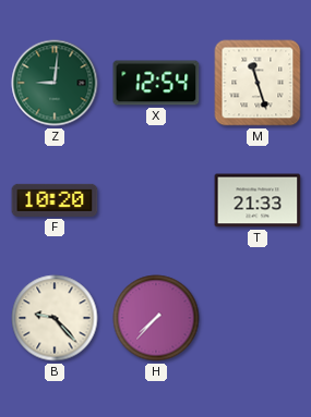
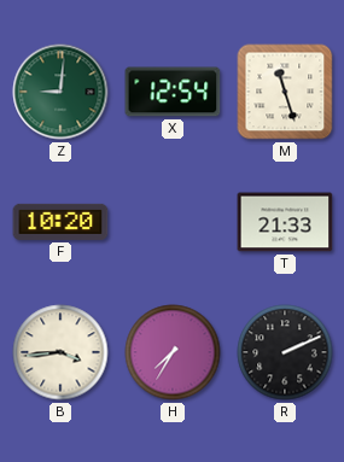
B: 9:23 -> 3:44
H: 7:37 -> 7:35
R: none -> 2:11
